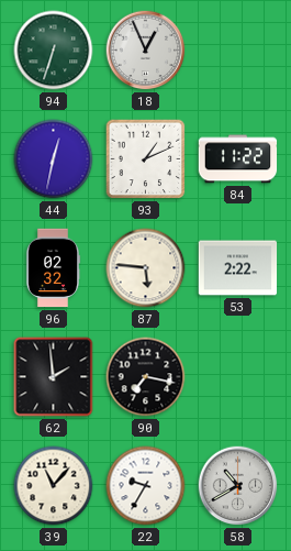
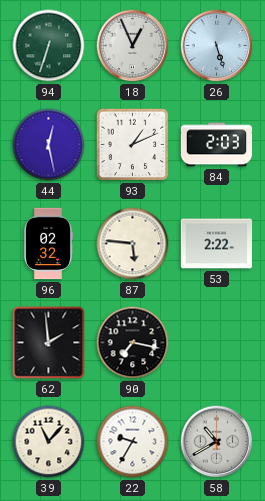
26: none -> 5:27
44: 12:32 -> 12:28
84: 11:22 -> 2:03
